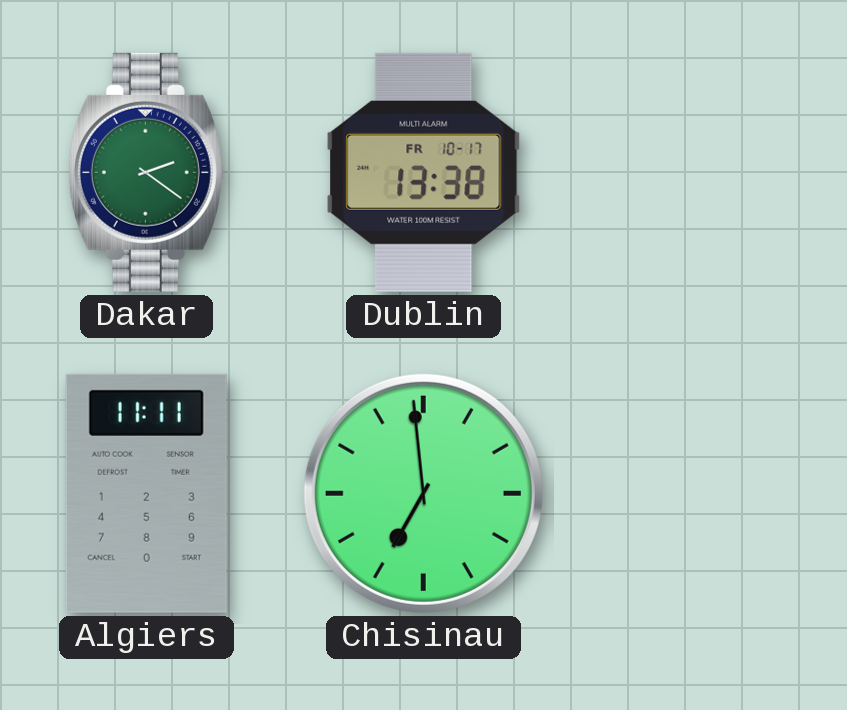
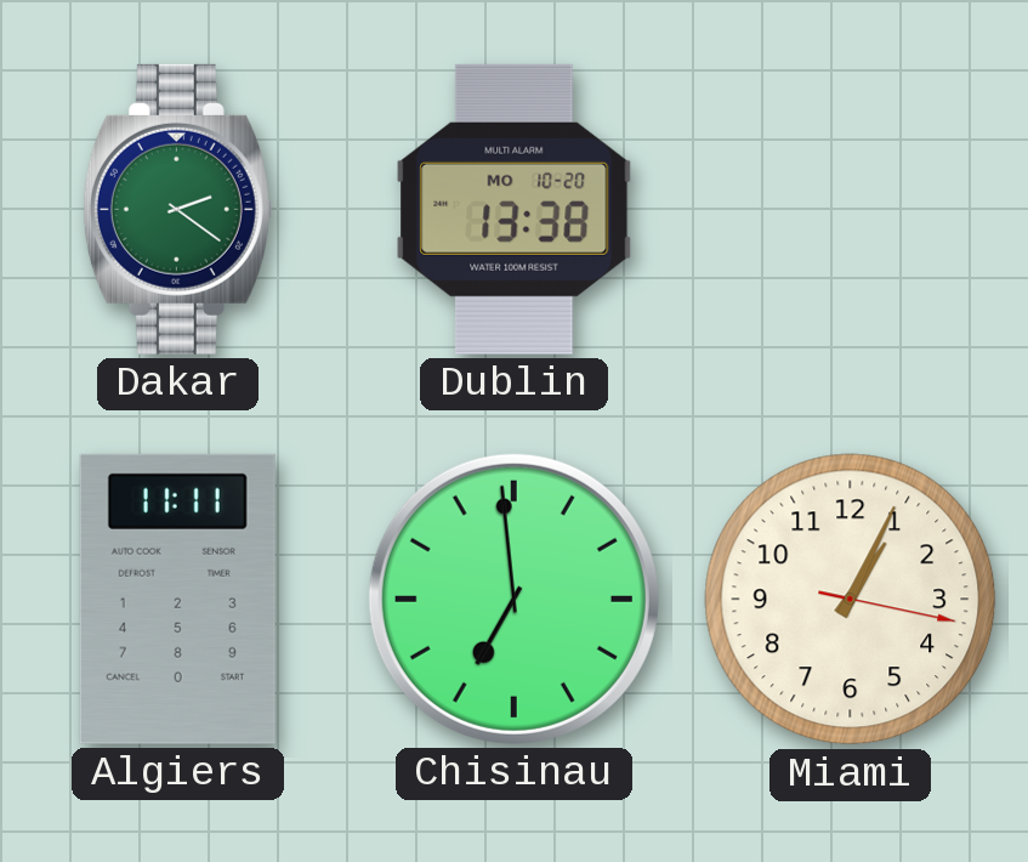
Dublin date: FR 10-17 -> MO 10-20
Miami: none -> 1:04
